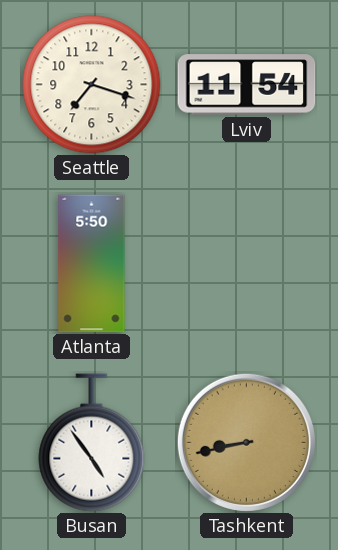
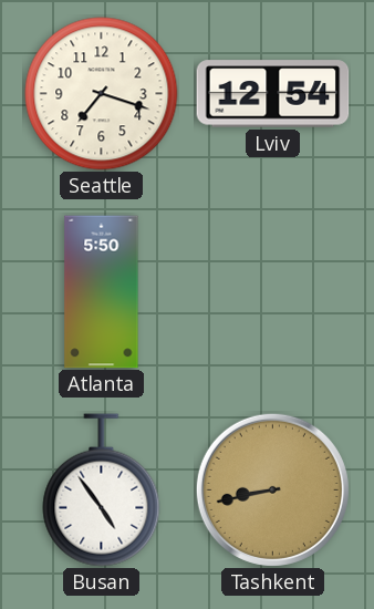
Lviv: 11:54 -> 12:54
